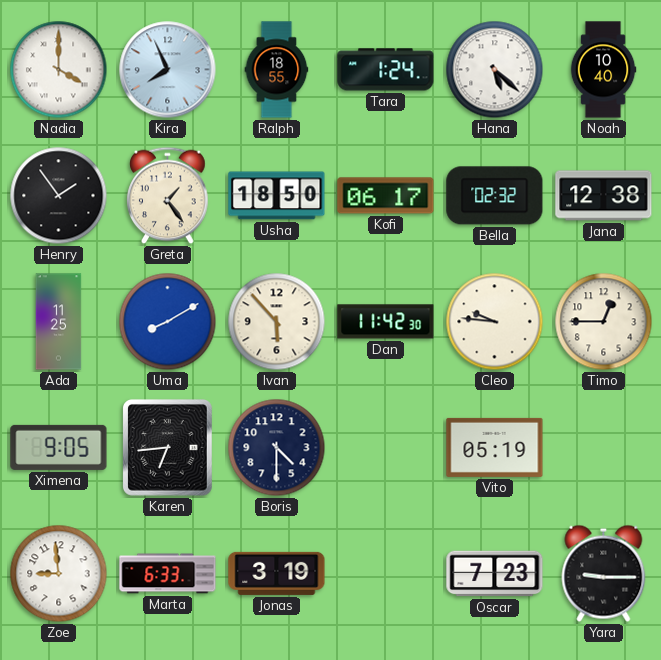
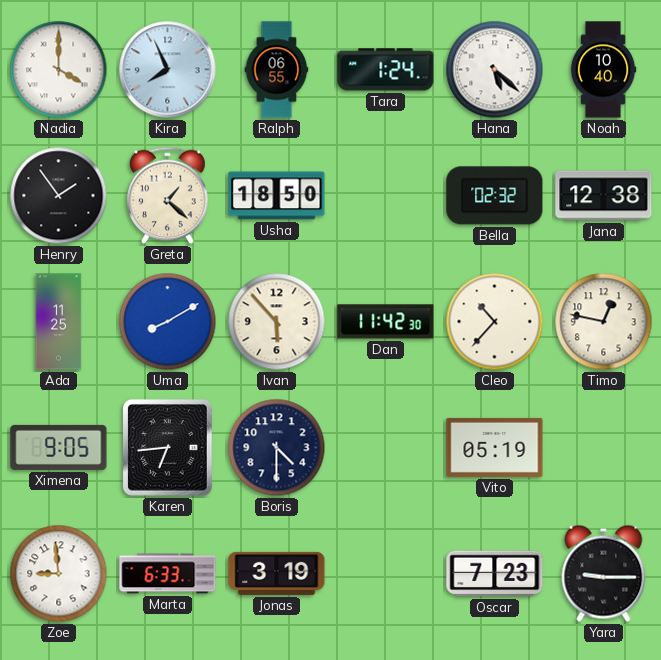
Ralph: 18:55 -> 06:55
Greta: 1:24 -> 1:22
Kofi: 06:17 -> none
Cleo: 9:46 -> 10:37
Timo: 12:45 -> 12:47
